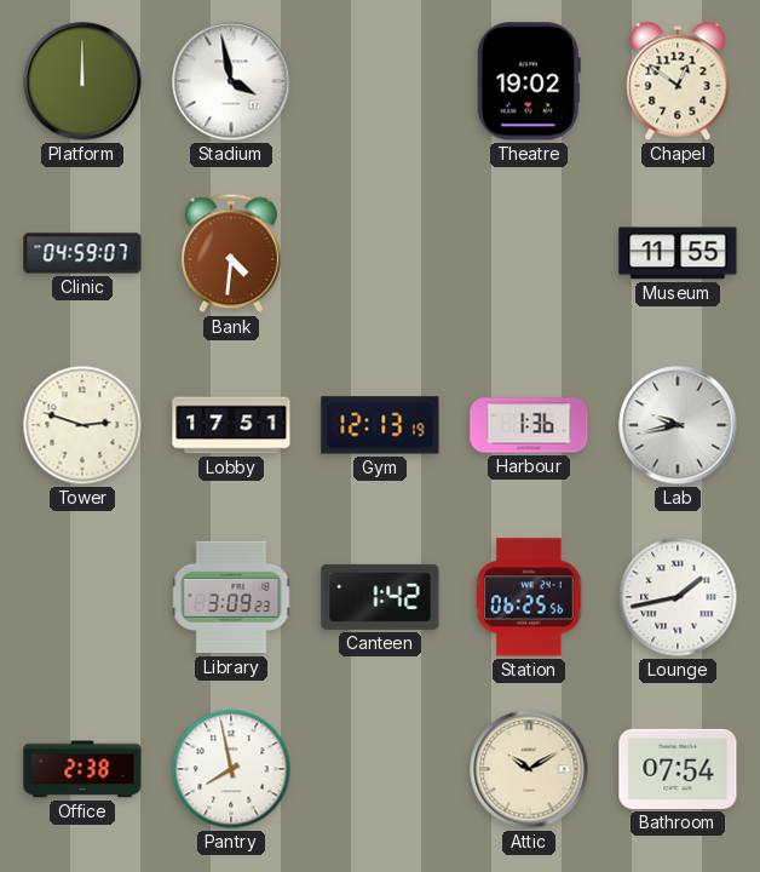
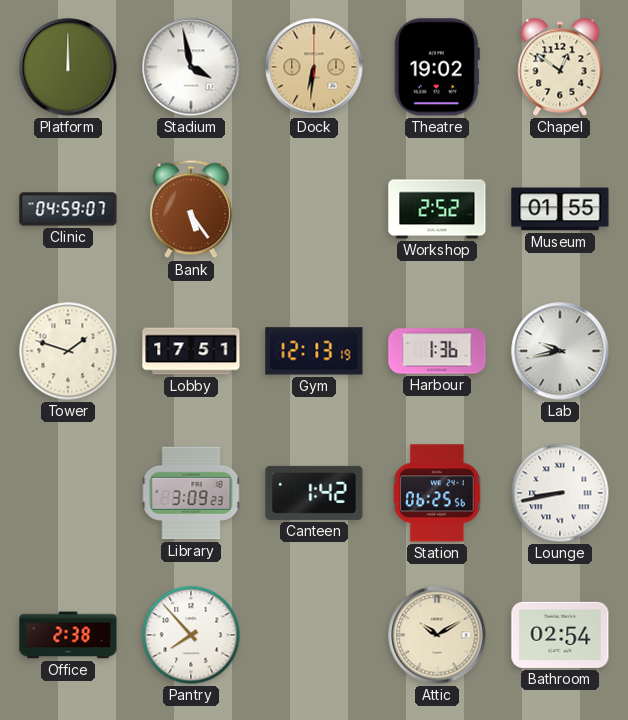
Dock: none -> 6:31
Bank: 4:31 -> 5:24
Workshop: none -> 2:52
Museum: 11:55 -> 01:55
Tower: 2:48 -> 1:48
Lounge: 1:43 -> 8:43
Pantry: 7:58 -> 7:53
Bathroom: 07:54 -> 02:54
